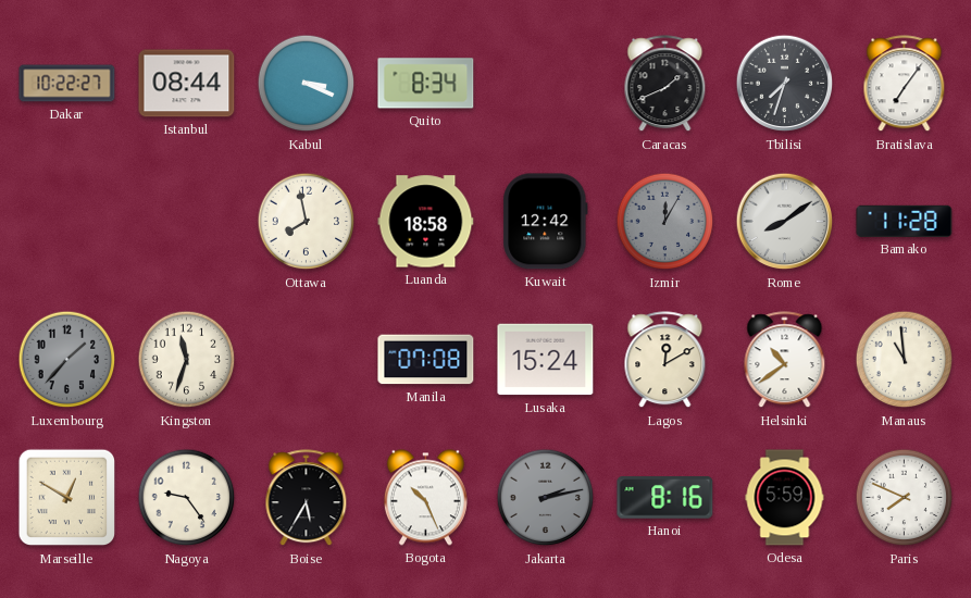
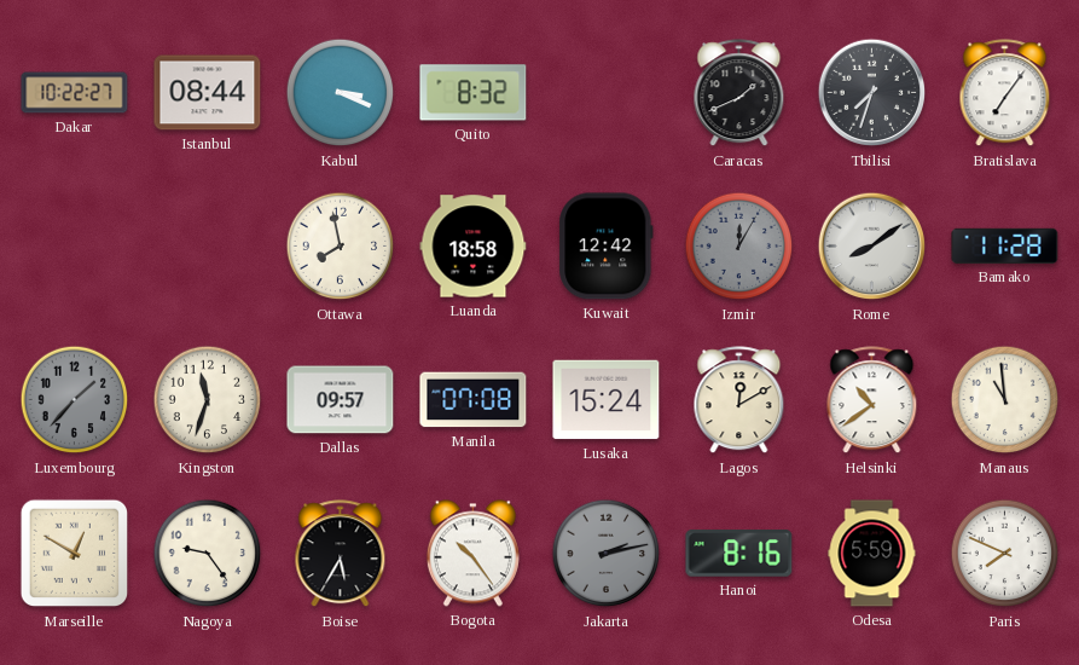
Quito: 8:34 -> 8:32
Dallas: none -> 09:57
Bogota: 10:26 -> 10:24
